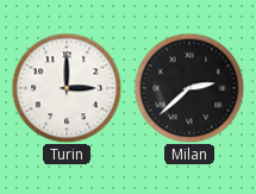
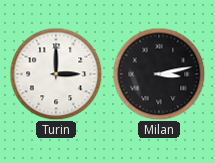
Milan: 2:38 -> 3:13
